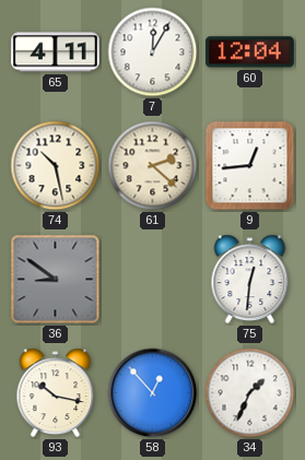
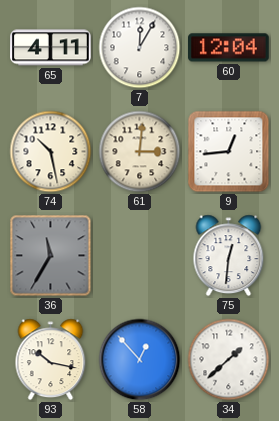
61: 2:22 -> 3:01
36: 8:51 -> 11:35
34: 1:34 -> 1:38
